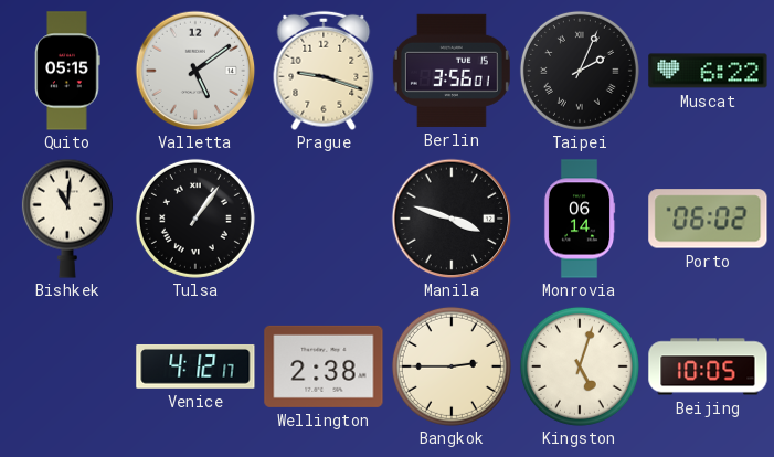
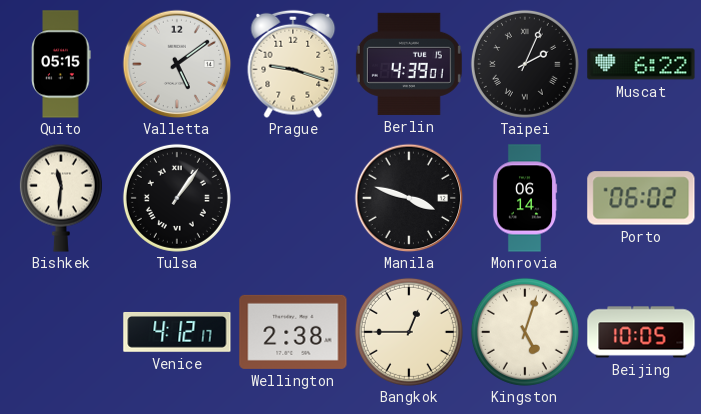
Berlin: 3:56 -> 4:39
Bishkek: 11:01 -> 11:31
Bangkok: 2:45 -> 12:45
